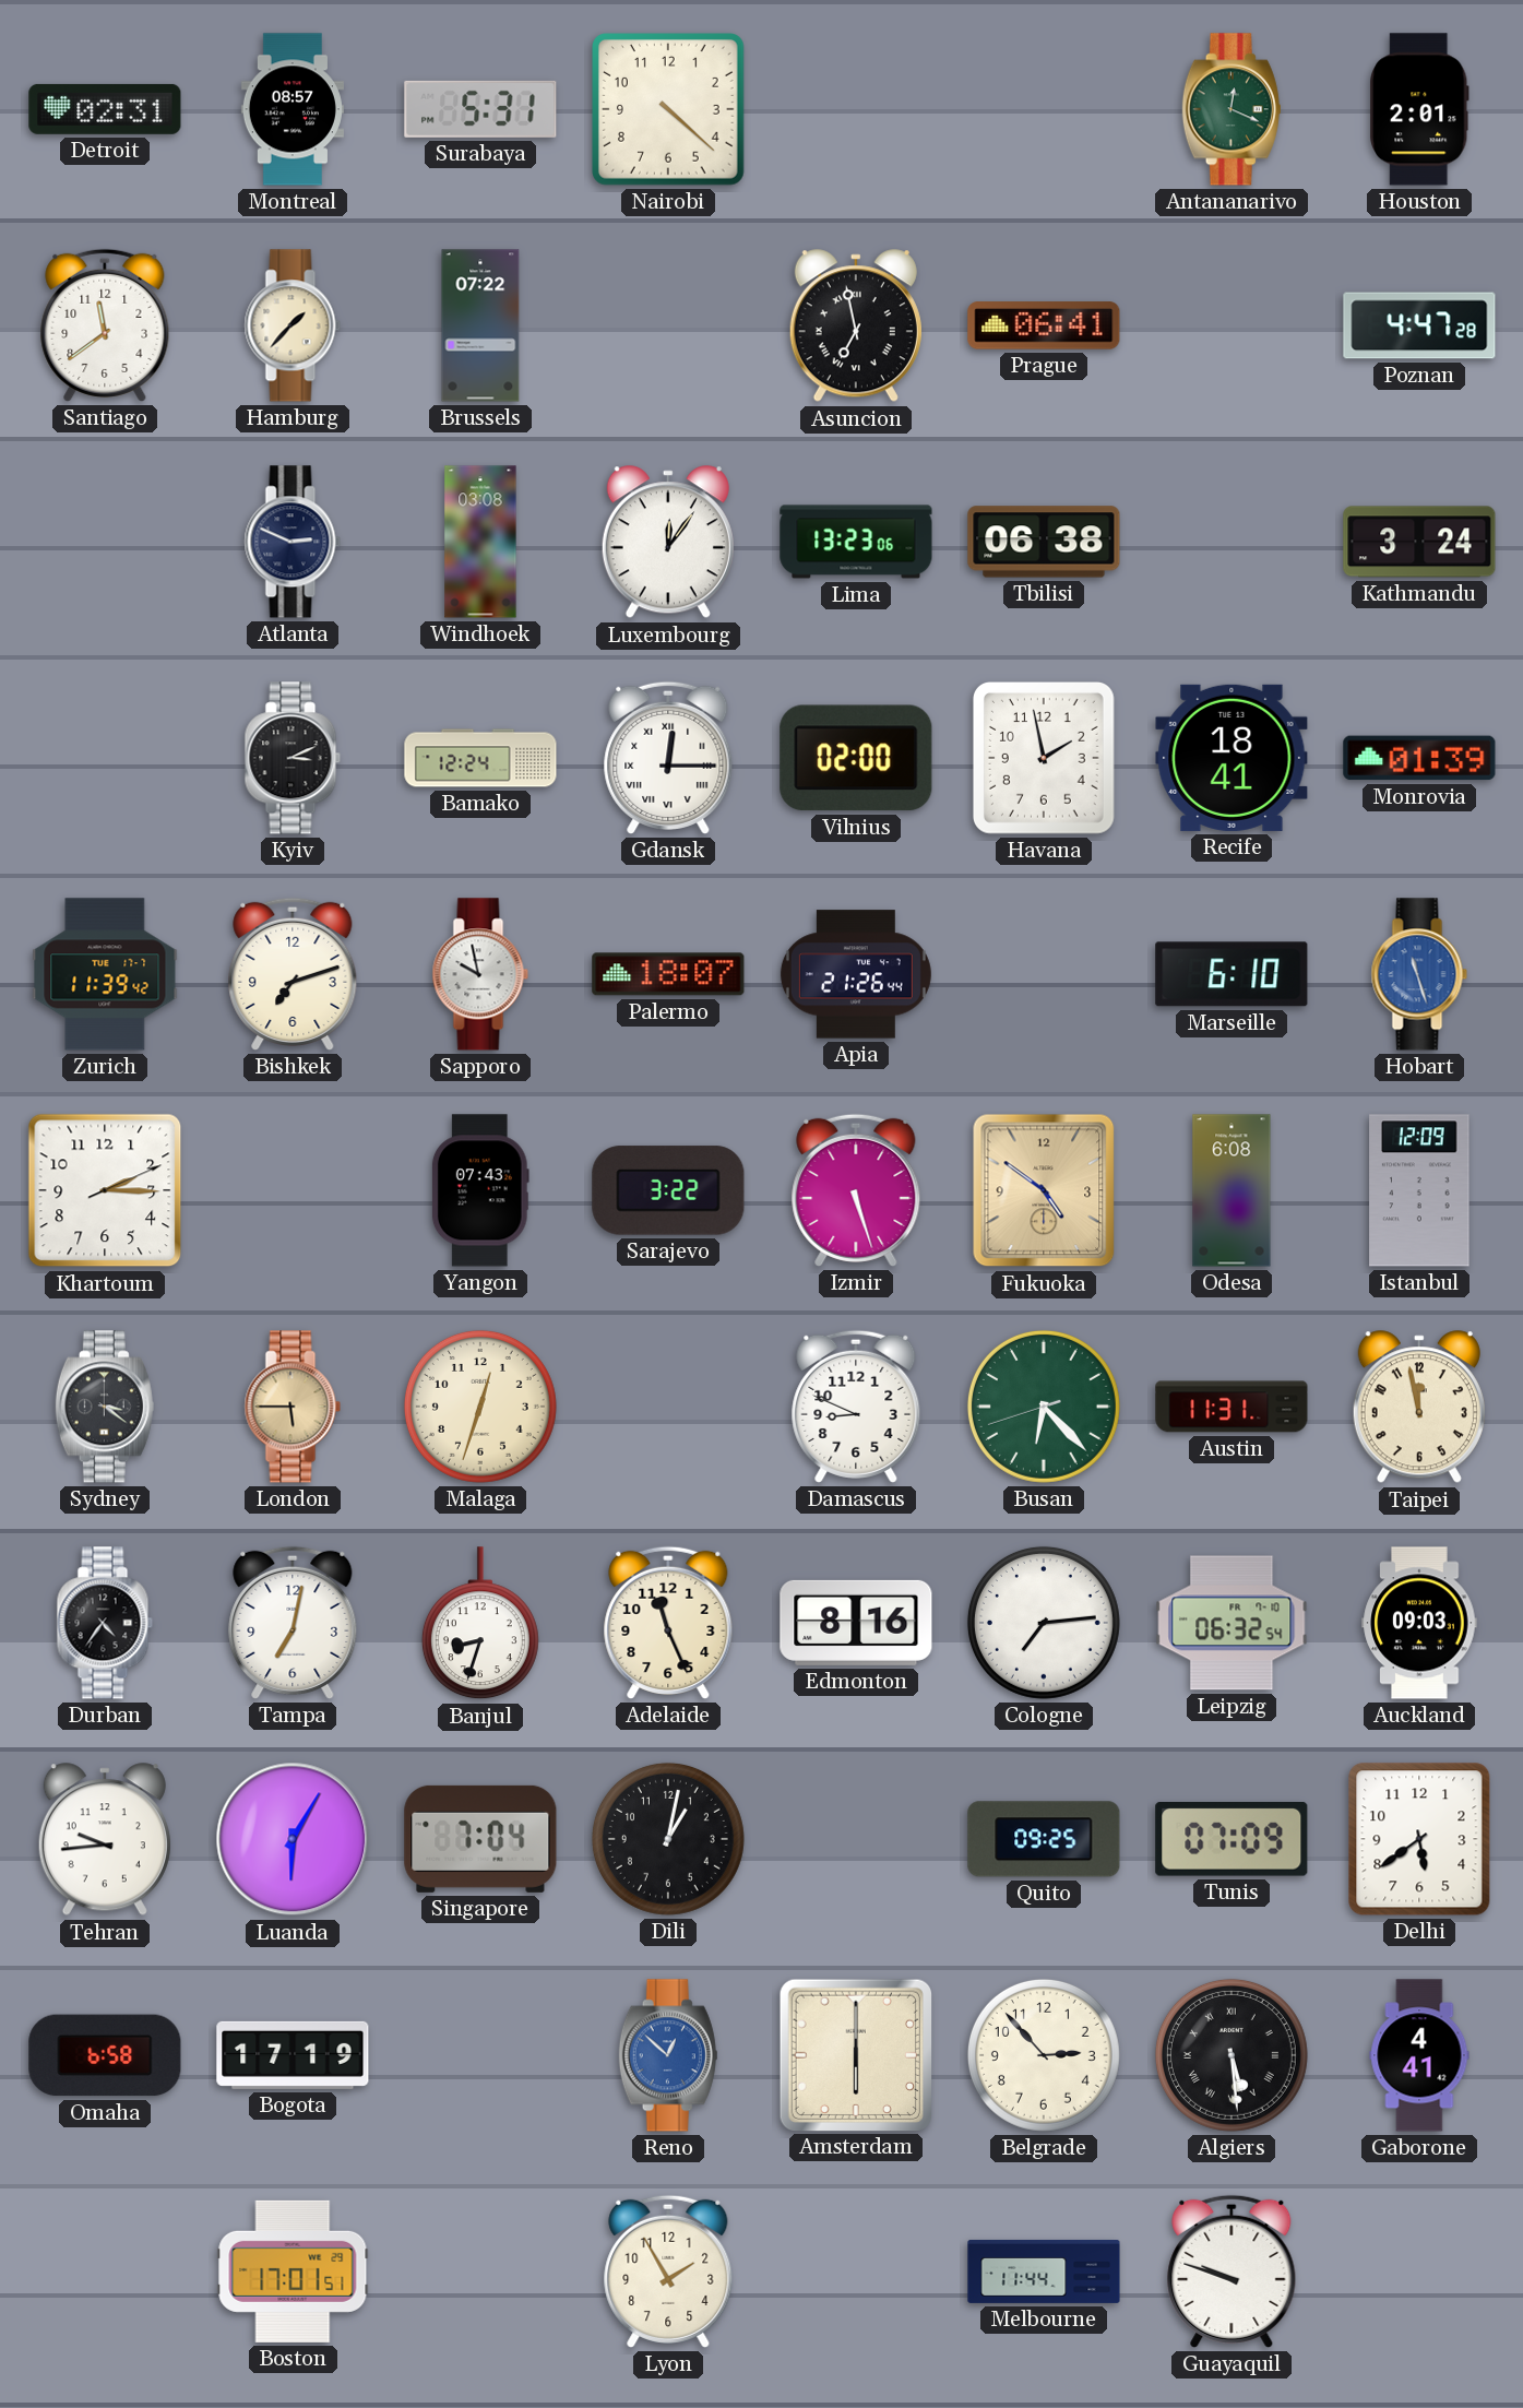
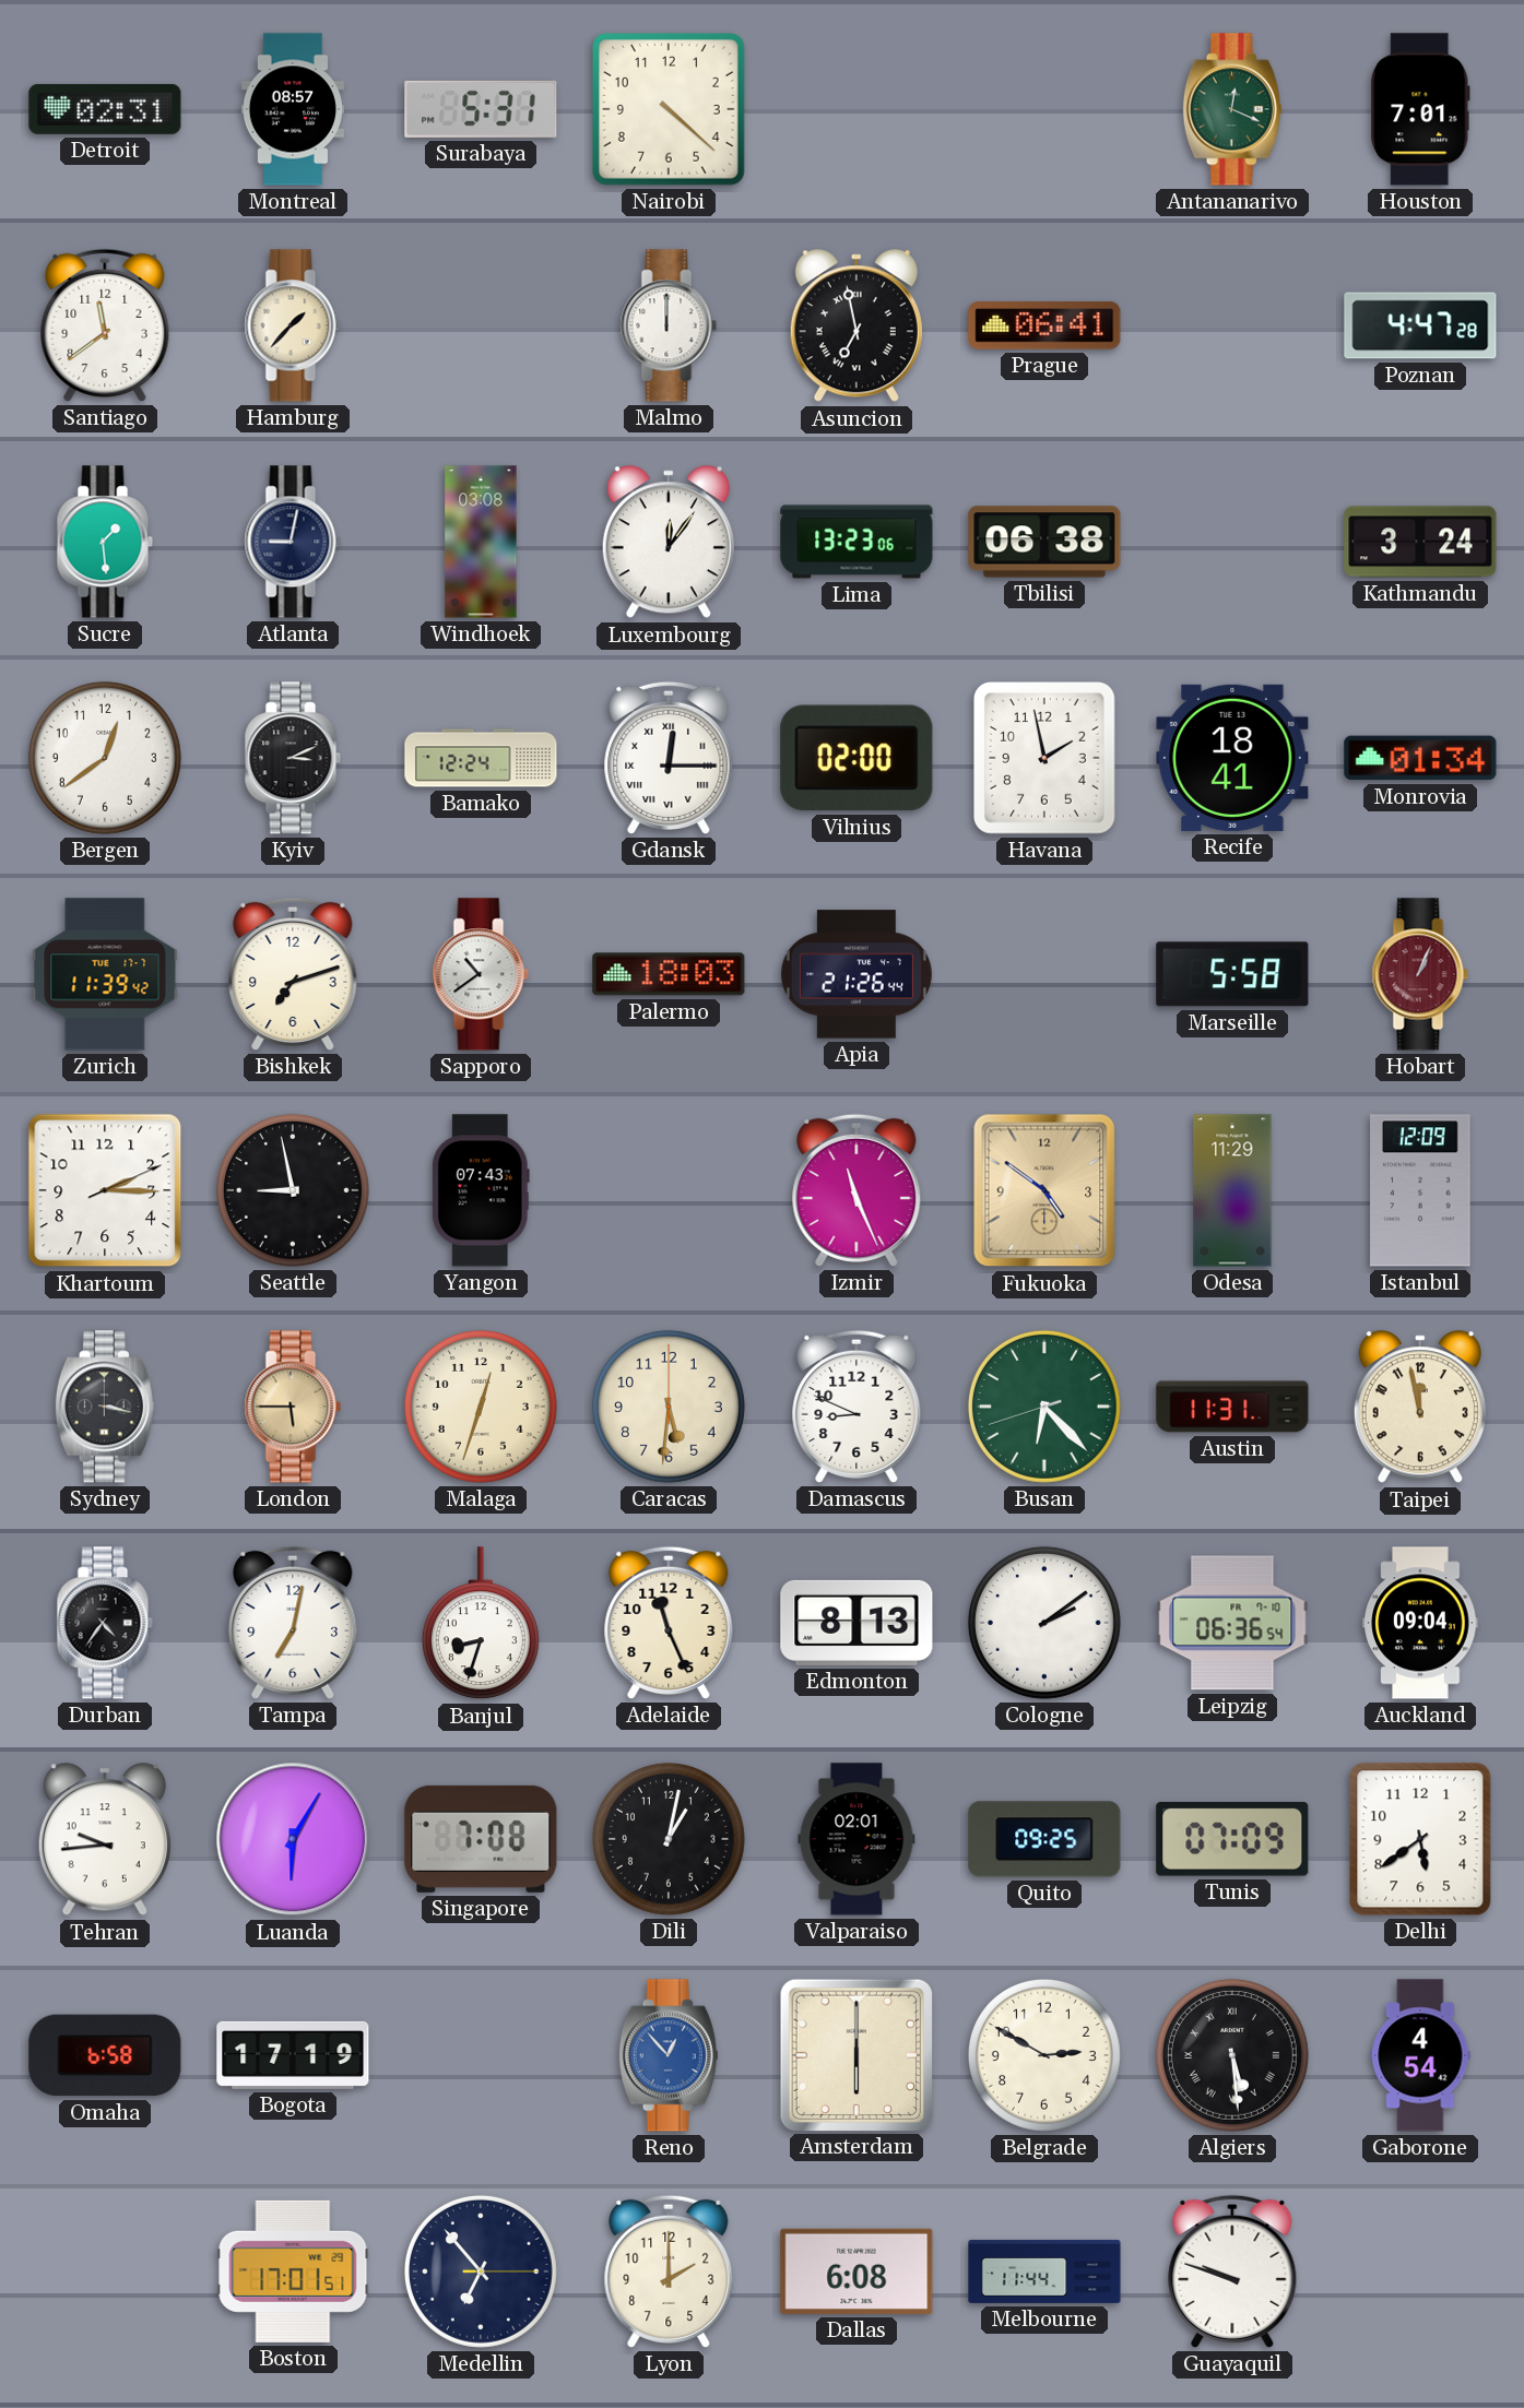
Houston: 2:01 -> 7:01
Brussels: 07:22 -> none
Malmo: none -> 12:00
Sucre: none -> 1:29
Atlanta: 2:49 -> 9:02
Bergen: none -> 12:39
Monrovia: 01:39 -> 01:34
Sapporo: 9:58 -> 10:39
Palermo: 18:07 -> 18:03
Marseille: 6:10 -> 5:58
Hobart: 11:27 -> 1:04
Hobart dial: blue -> burgundy
Seattle: none -> 8:58
Sarajevo: 3:22 -> none
Izmir: 5:27 -> 11:26
Odesa: 6:08 -> 11:29
Sydney: 3:21 -> 3:17
Caracas: none -> 5:31
Edmonton: 8:16 -> 8:13
Cologne: 7:14 -> 2:09
Leipzig: 06:32 -> 06:36
Auckland: 09:03 -> 09:04
Singapore: 7:04 -> 7:08
Valparaiso: none -> 02:01
Reno: 12:52 -> 12:53
Belgrade: 2:53 -> 2:50
Gaborone: 4:41 -> 4:54
Medellin: none -> 6:53
Lyon: 1:55 -> 2:00
Dallas: none -> 6:08
